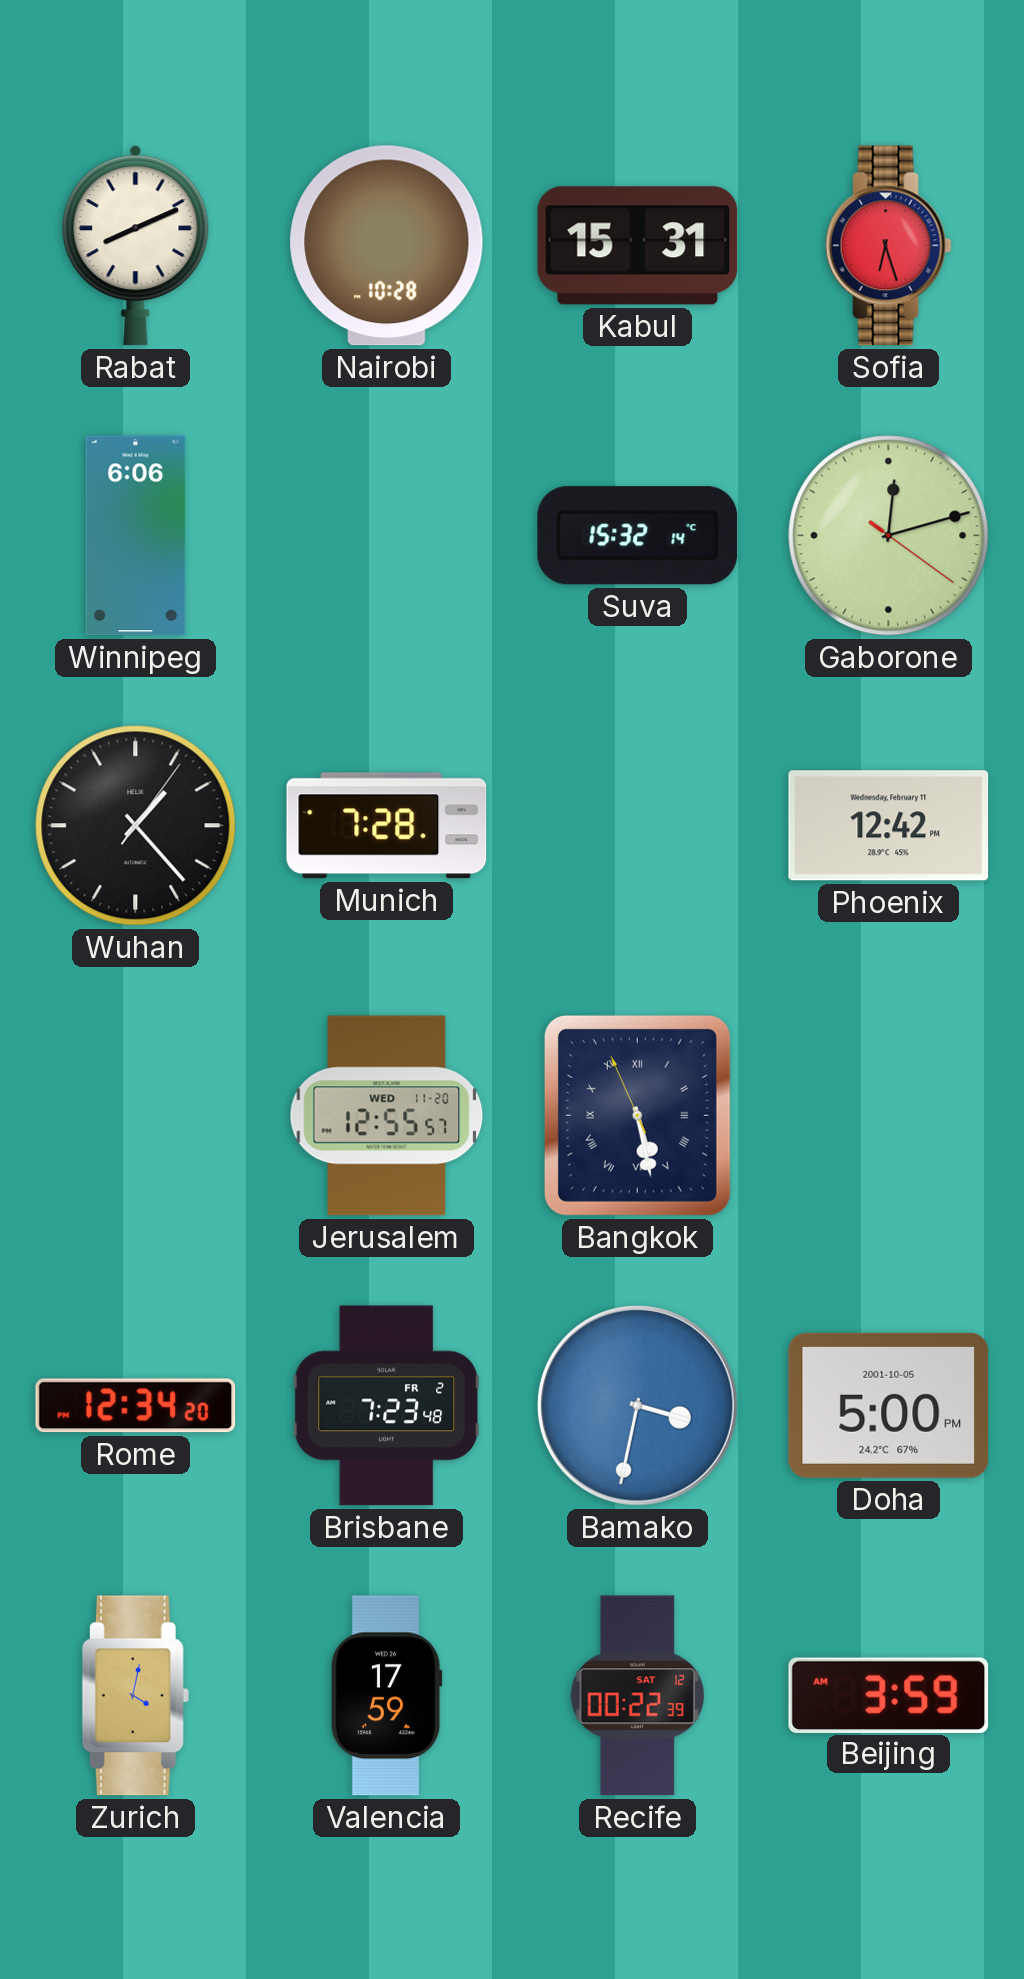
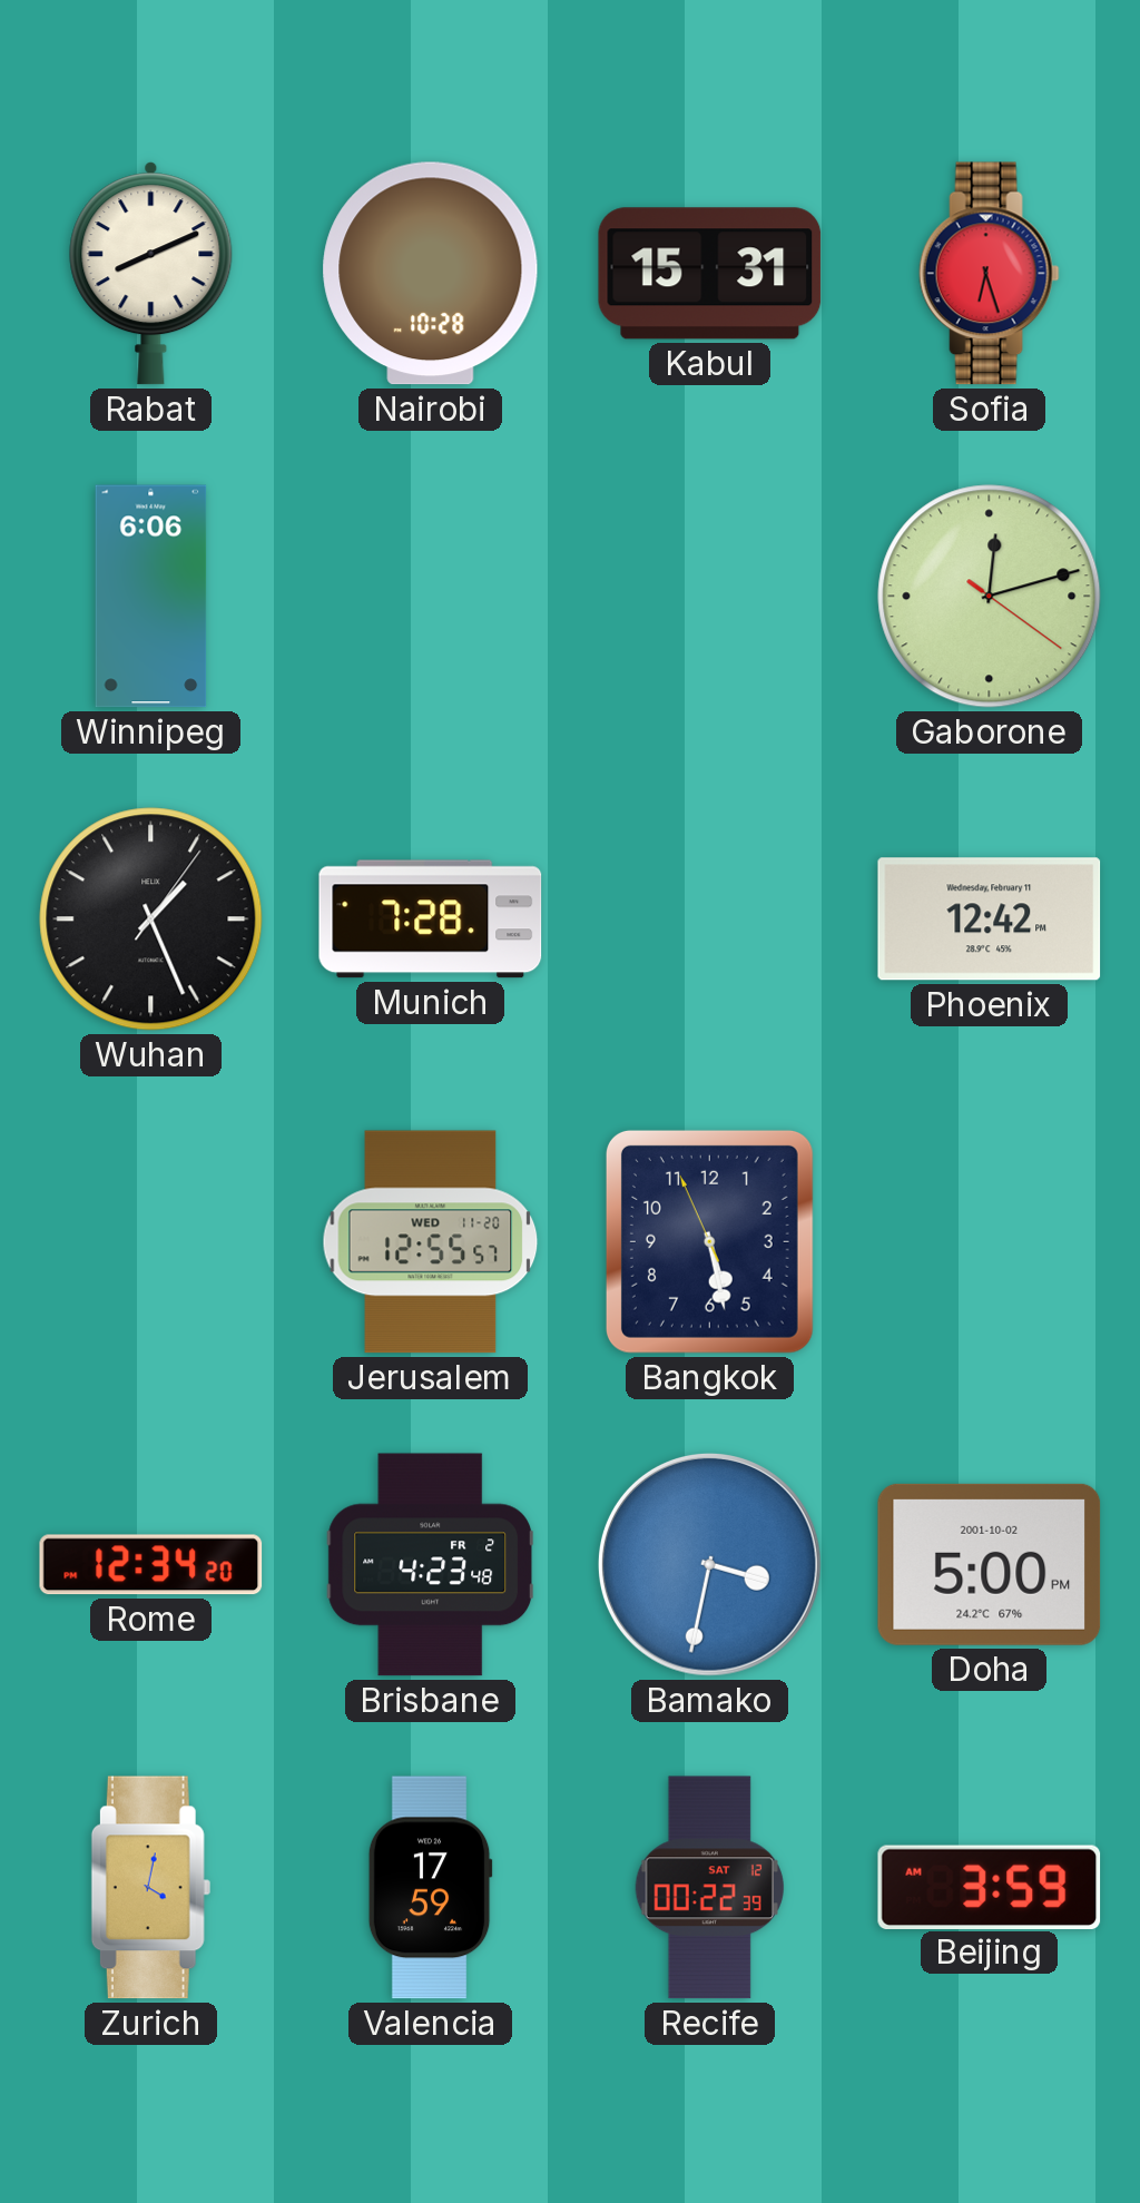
Suva: 15:32 -> none
Wuhan: 1:23 -> 1:26
Bangkok numerals: Roman -> Arabic
Brisbane: 7:23 -> 4:23
Doha date: 2001-10-05 -> 2001-10-02
